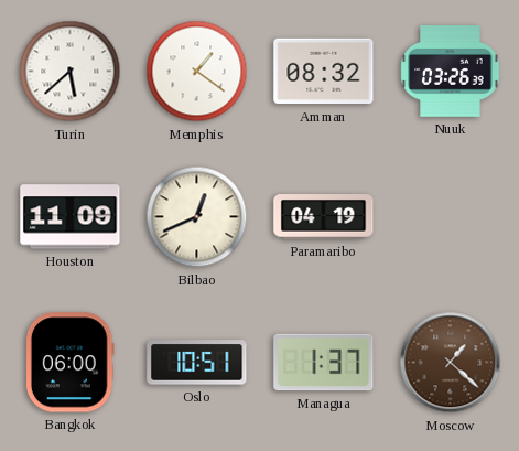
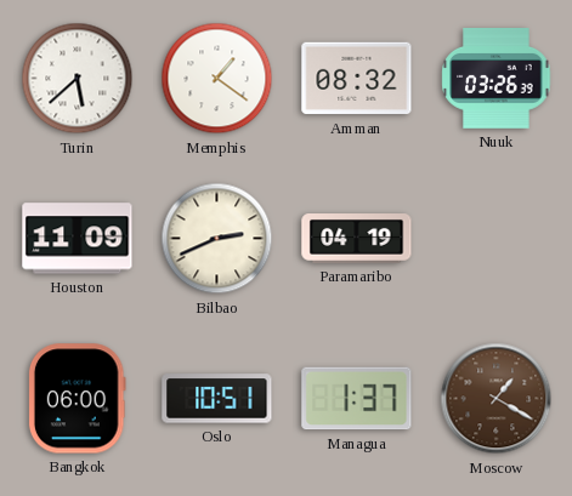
Bilbao: 12:41 -> 2:41
Moscow: 1:22 -> 1:20
